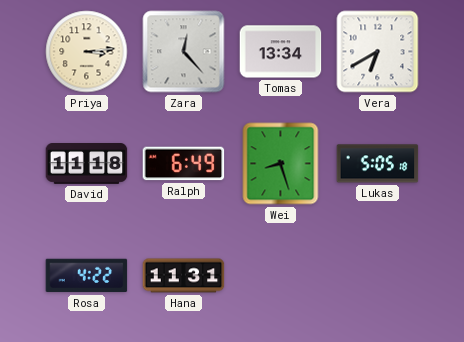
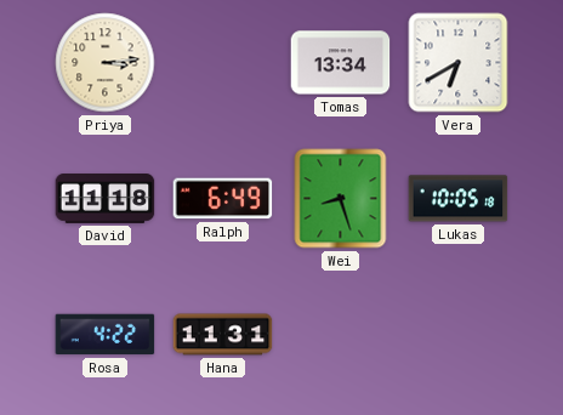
Zara: 12:23 -> none
Lukas: 5:05 -> 10:05
